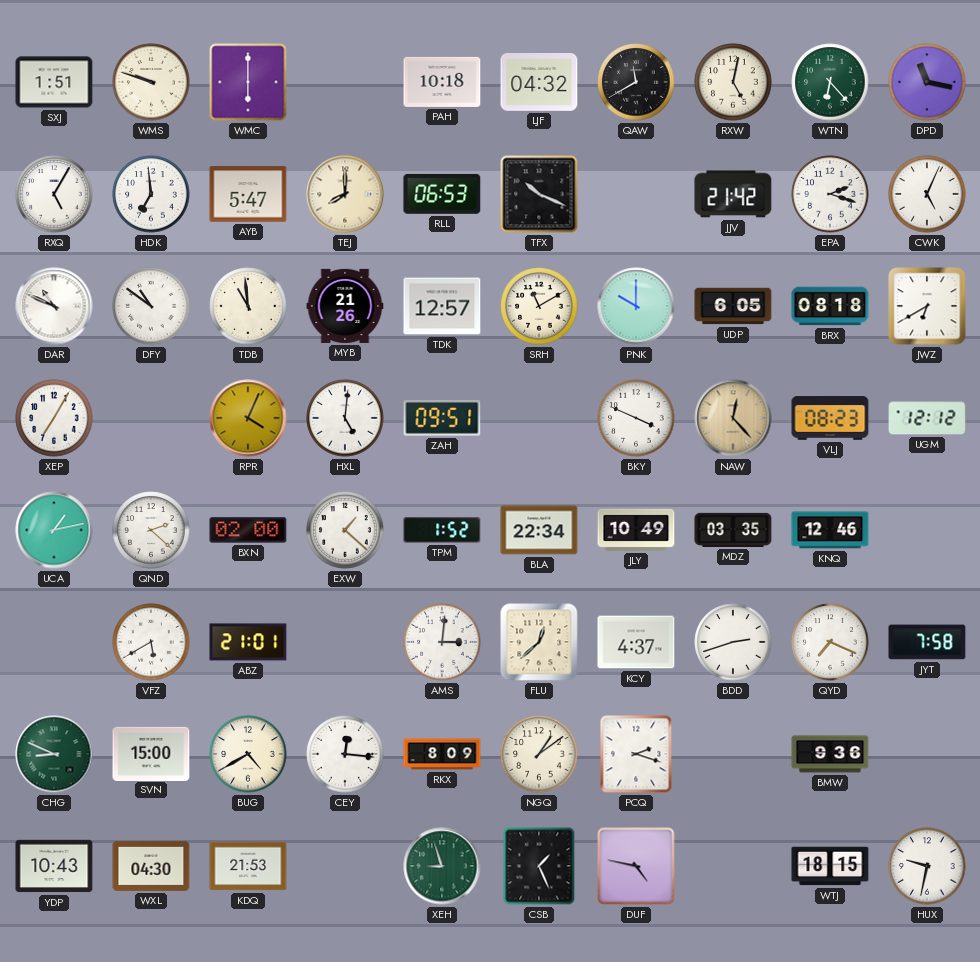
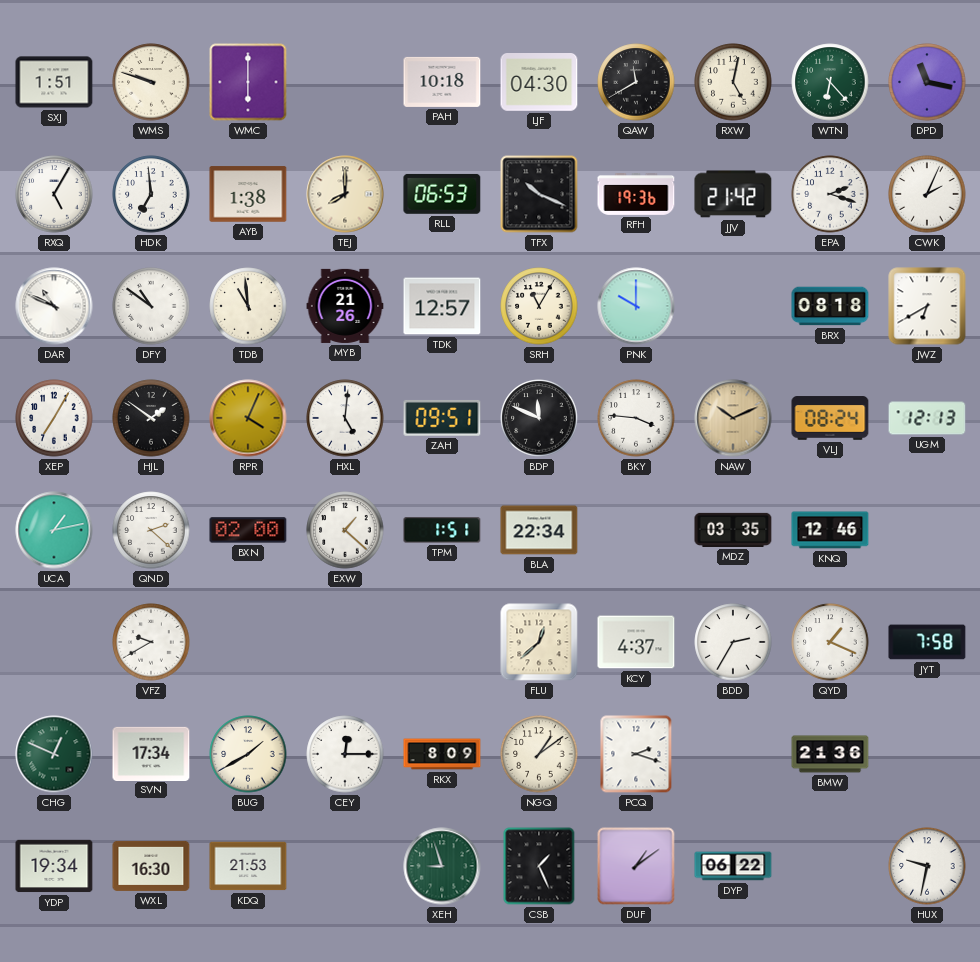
LJF: 04:32 -> 04:30
AYB: 5:47 -> 1:38
RFH: none -> 19:36
CWK: 5:04 -> 2:04
SRH: 11:10 -> 11:05
UDP: 6:05 -> none
HJL: none -> 1:51
BDP: none -> 11:49
BKY: 3:49 -> 3:46
NAW: 12:23 -> 10:11
VLJ: 08:23 -> 08:24
UGM: 12:12 -> 12:13
TPM: 1:52 -> 1:51
JLY: 10:49 -> none
VFZ: 5:40 -> 9:40
ABZ: 21:01 -> none
AMS: 3:01 -> none
BDD: 2:42 -> 2:35
QYD: 7:19 -> 1:19
CHG: 8:49 -> 12:49
SVN: 15:00 -> 17:34
BUG: 4:40 -> 1:40
CEY: 12:16 -> 12:15
BMW: 9:36 -> 21:36
YDP: 10:43 -> 19:34
WXL: 04:30 -> 16:30
DUF: 4:47 -> 1:09
DYP: none -> 06:22
WTJ: 18:15 -> none
